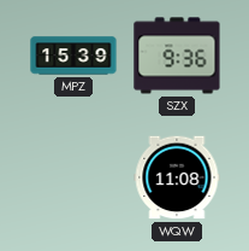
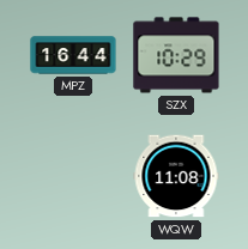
MPZ: 15:39 -> 16:44
SZX: 9:36 -> 10:29
